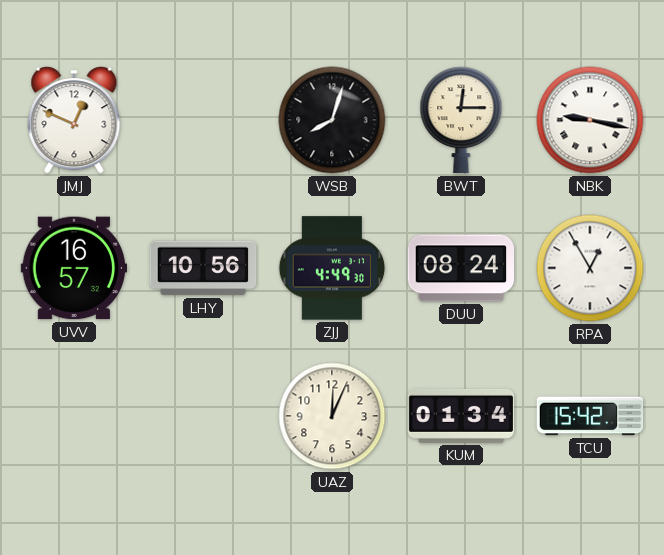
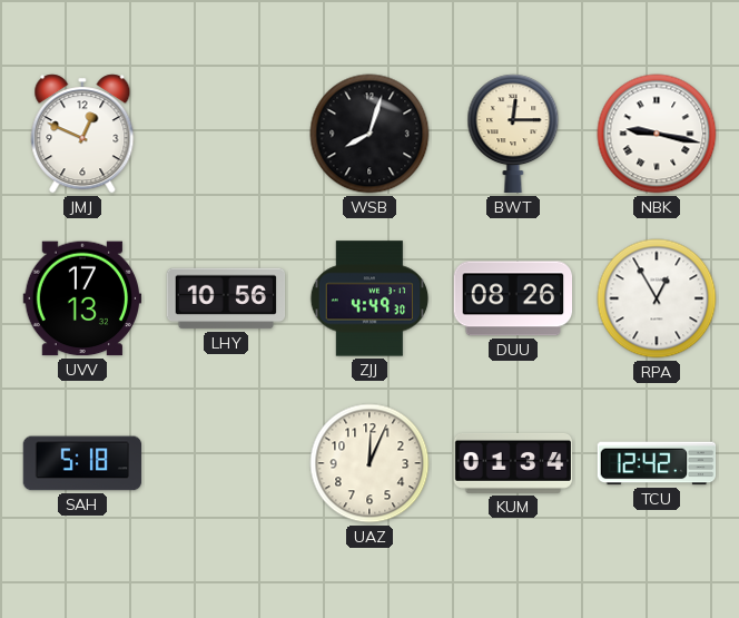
UVV: 16:57 -> 17:13
DUU: 08:24 -> 08:26
SAH: none -> 5:18
TCU: 15:42 -> 12:42
